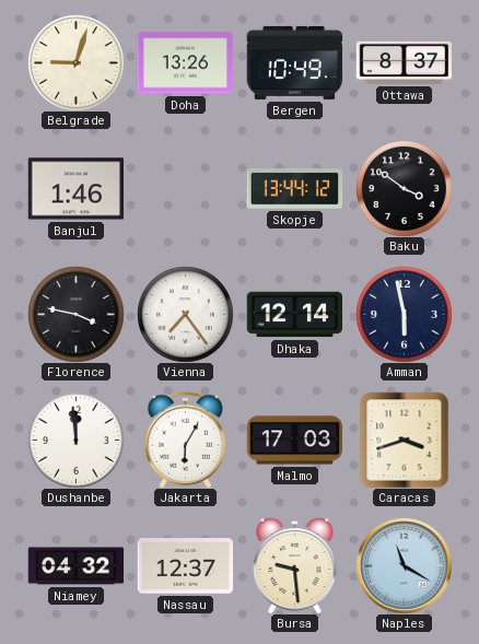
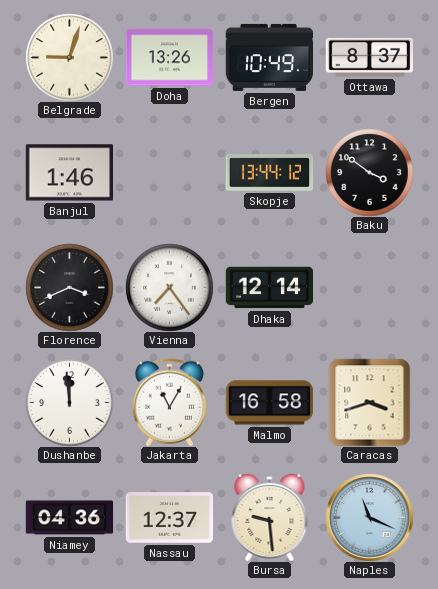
Florence: 3:47 -> 3:41
Amman: 5:58 -> none
Jakarta: 6:05 -> 11:05
Malmo: 17:03 -> 16:58
Niamey: 04:32 -> 04:36
Naples: 11:20 -> 11:19
